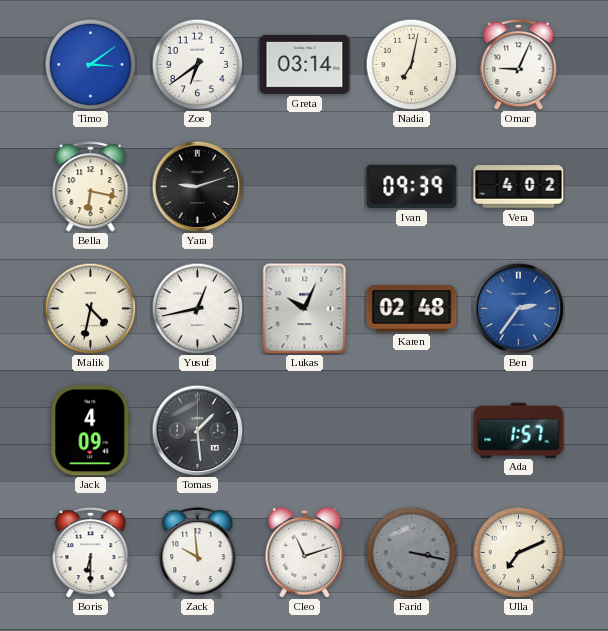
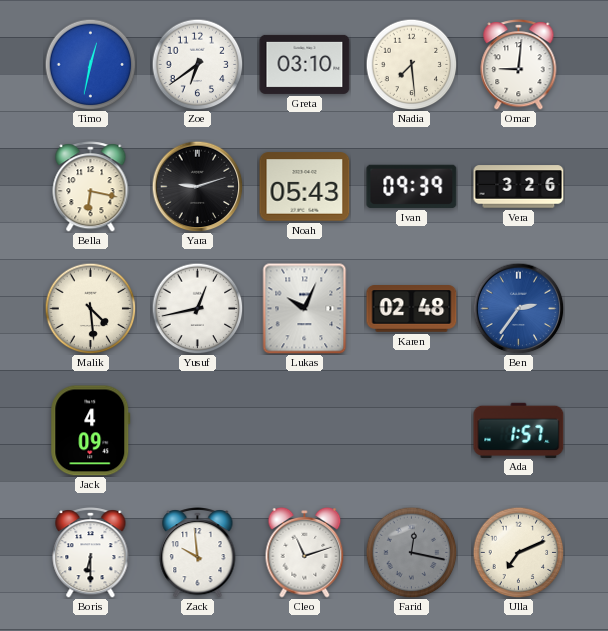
Timo: 3:09 -> 12:32
Greta: 03:14 -> 03:10
Nadia: 7:02 -> 7:29
Omar: 9:04 -> 9:01
Noah: none -> 05:43
Vera: 4:02 -> 3:26
Malik: 4:32 -> 4:29
Tomas: 1:29 -> none
Farid: 3:17 -> 12:17
